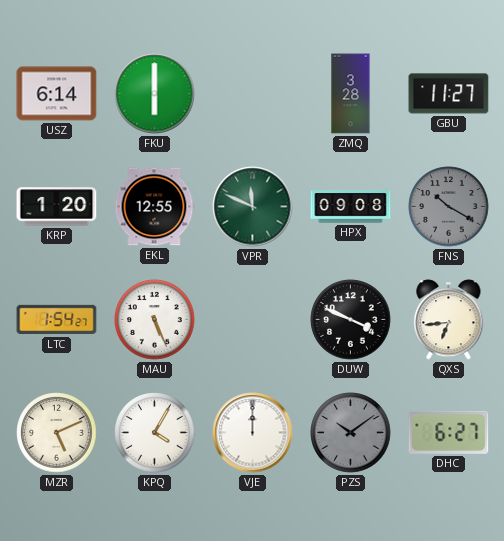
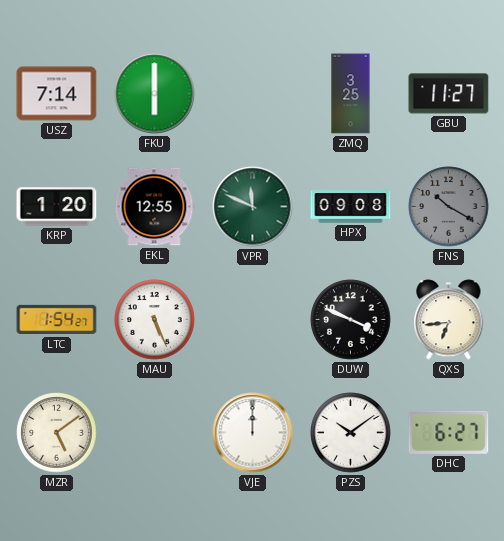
USZ: 6:14 -> 7:14
ZMQ: 3:28 -> 3:25
MZR: 5:11 -> 5:09
KPQ: 4:05 -> none
PZS dial: grey -> white
